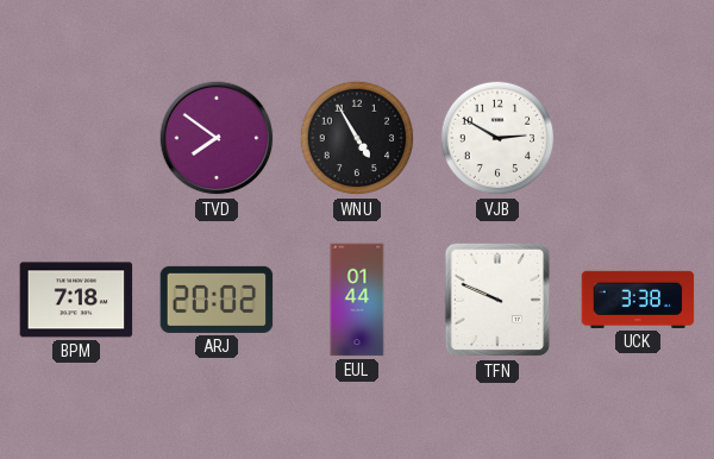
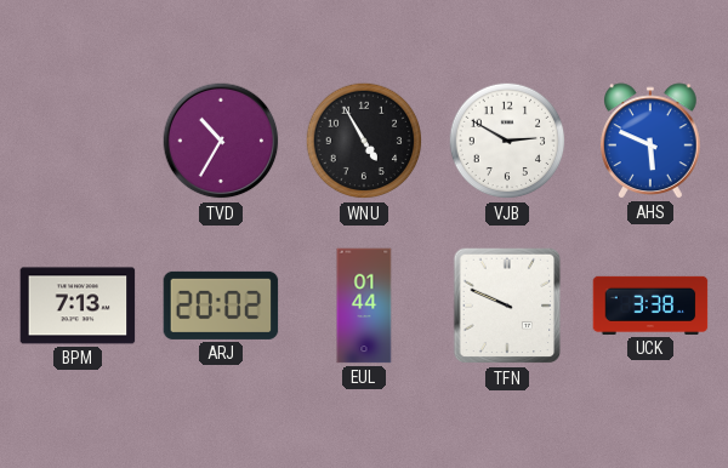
TVD: 7:51 -> 10:35
AHS: none -> 5:49
BPM: 7:18 -> 7:13
